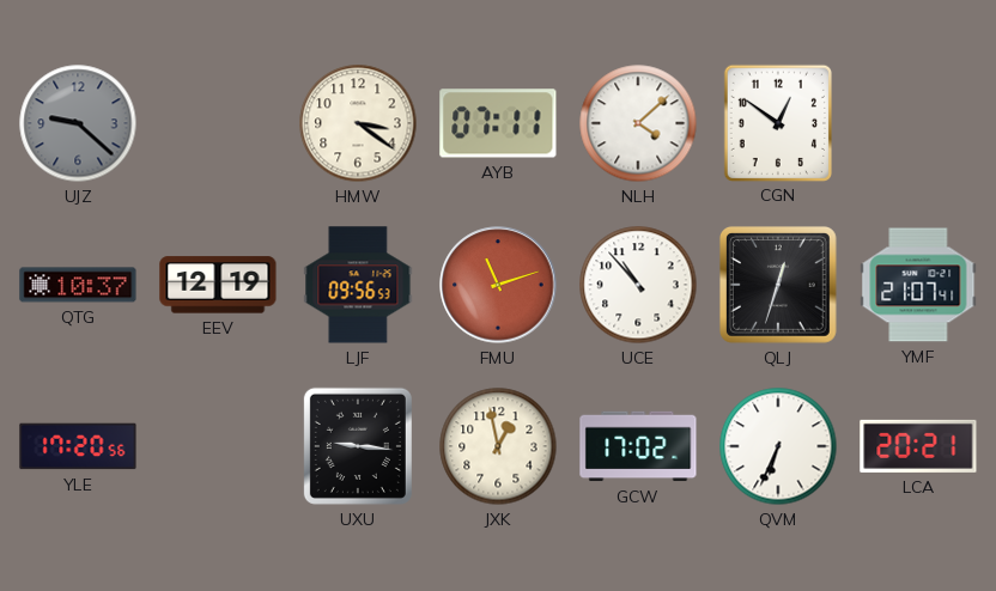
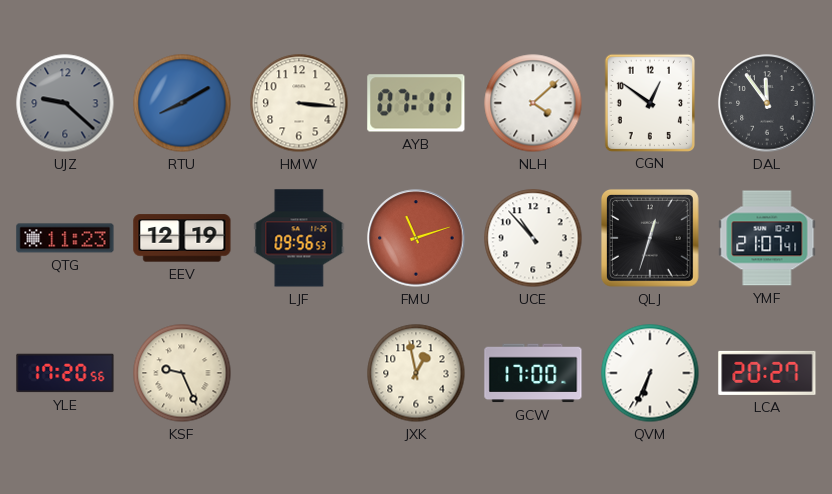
RTU: none -> 8:10
HMW: 3:21 -> 3:16
DAL: none -> 11:54
QTG: 10:37 -> 11:23
KSF: none -> 9:26
UXU: 9:16 -> none
GCW: 17:02 -> 17:00
LCA: 20:21 -> 20:27
